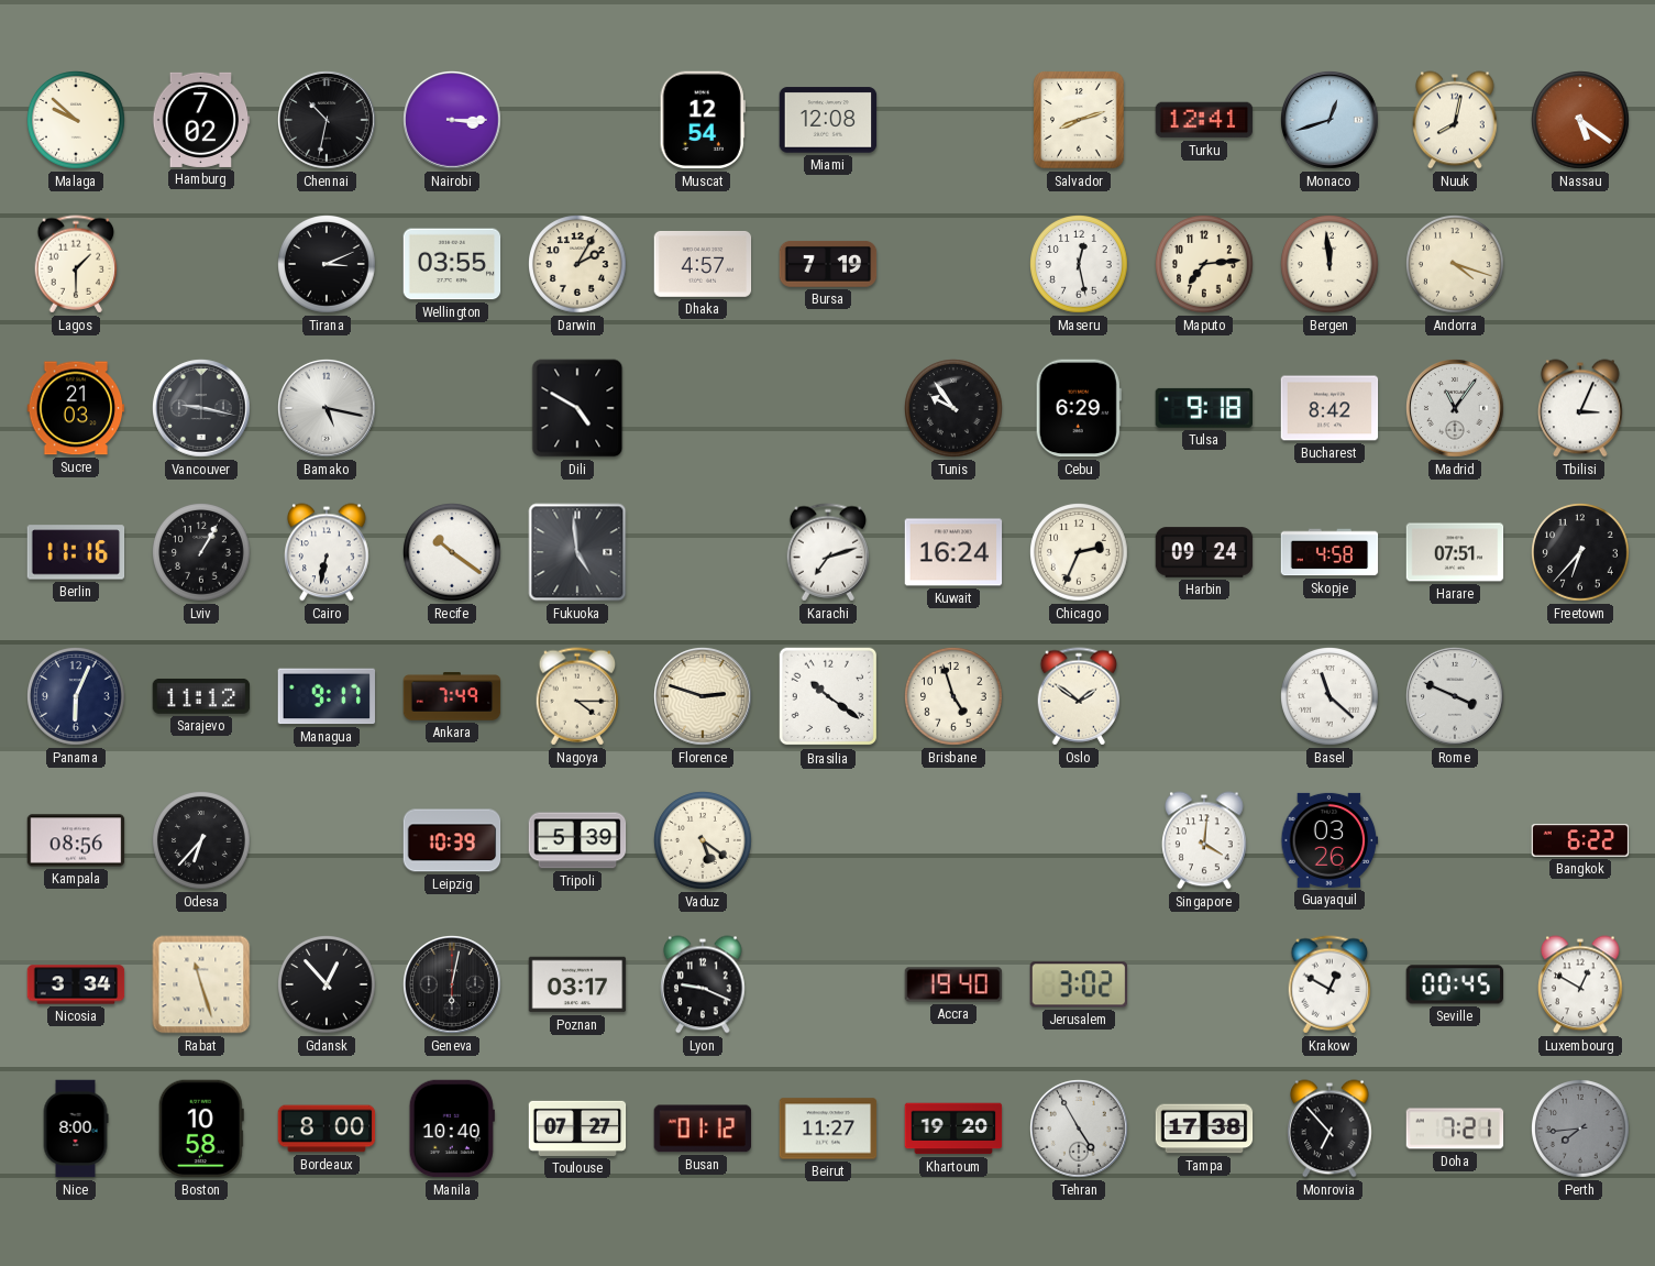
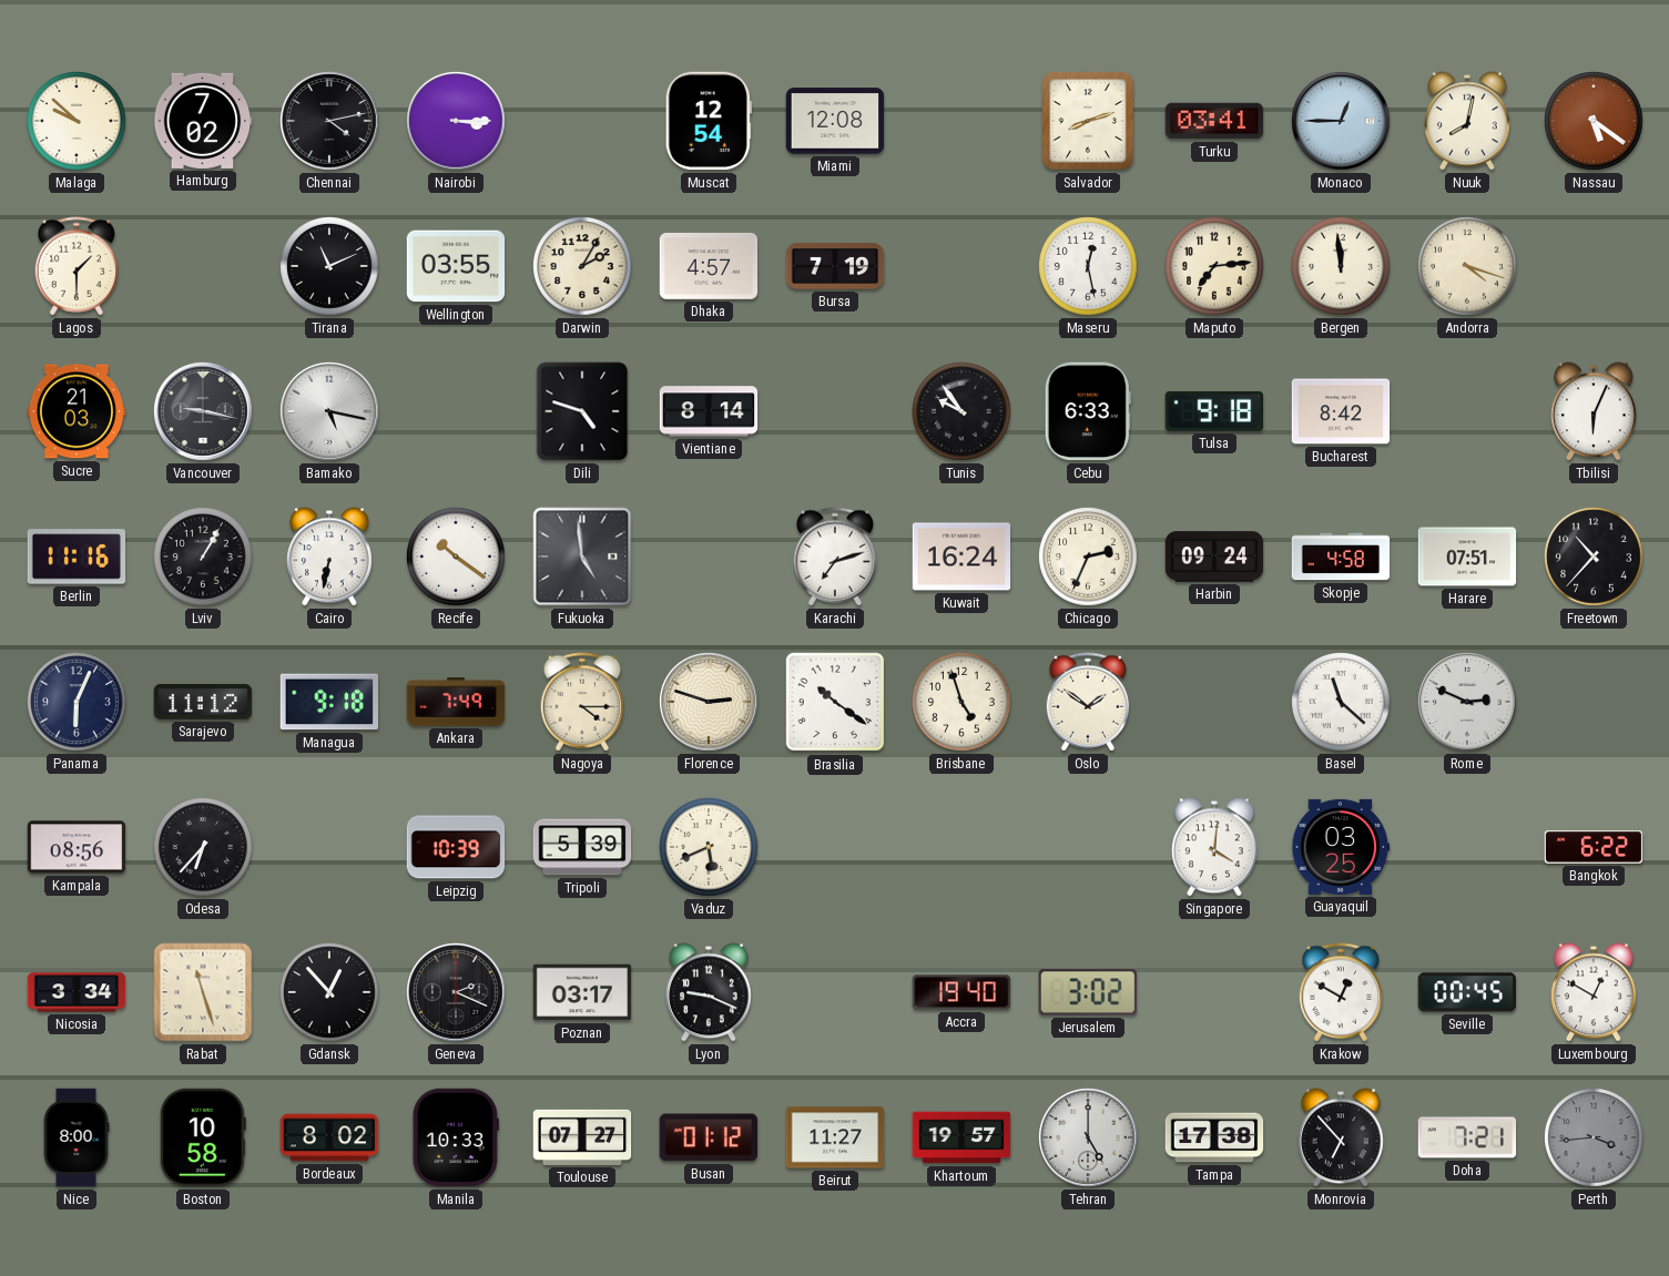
Chennai: 10:32 -> 4:13
Turku: 12:41 -> 03:41
Monaco: 12:42 -> 12:45
Tirana: 3:11 -> 11:11
Dili: 4:50 -> 4:48
Vientiane: none -> 8:14
Cebu: 6:29 -> 6:33
Madrid: 11:06 -> none
Tbilisi: 3:04 -> 6:04
Freetown: 6:37 -> 10:37
Managua: 9:17 -> 9:18
Rome: 3:49 -> 2:49
Vaduz: 5:21 -> 5:41
Guayaquil: 03:26 -> 03:25
Geneva: 6:02 -> 2:19
Bordeaux: 8:00 -> 8:02
Manila: 10:40 -> 10:33
Khartoum: 19:20 -> 19:57
Tehran: 4:55 -> 5:00
Perth: 7:44 -> 3:44
